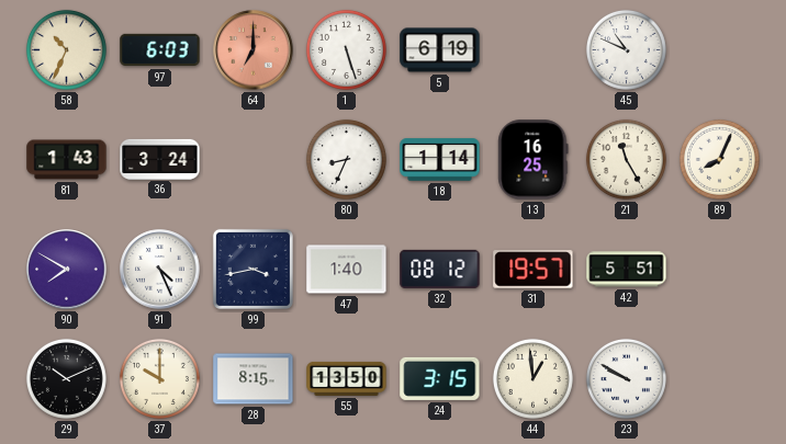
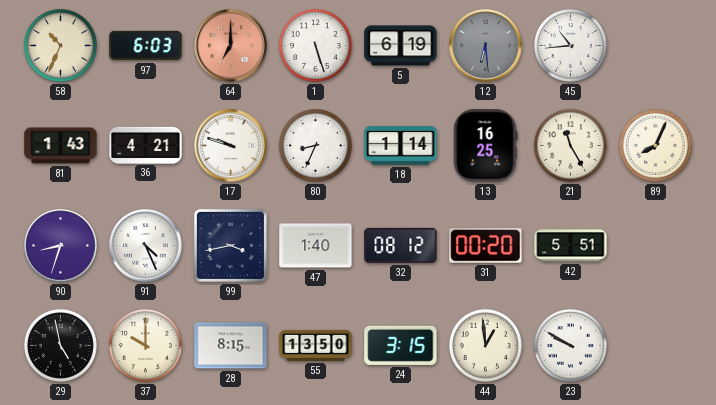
12: none -> 6:29
45: 10:49 -> 10:44
36: 3:24 -> 4:21
17: none -> 9:48
90: 7:50 -> 8:33
31: 19:57 -> 00:20
29: 10:11 -> 4:58
